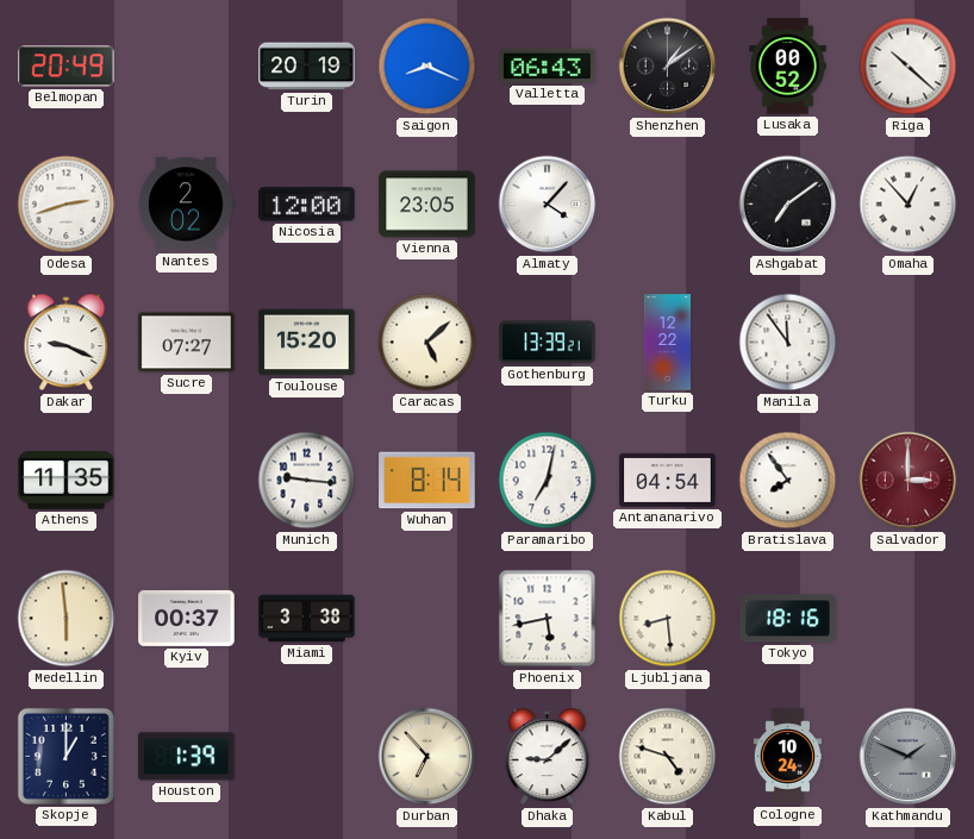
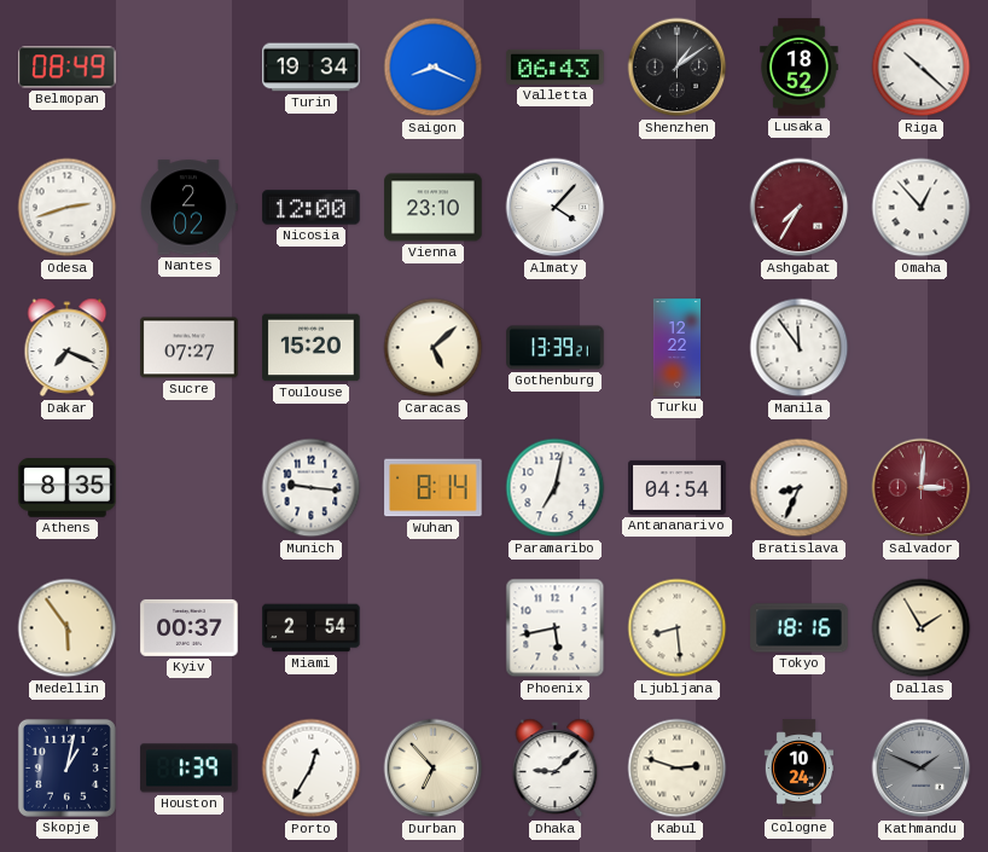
Belmopan: 20:49 -> 08:49
Turin: 20:19 -> 19:34
Lusaka: 00:52 -> 18:52
Vienna: 23:05 -> 23:10
Ashgabat: 7:09 -> 7:35
Ashgabat dial: black -> burgundy
Dakar: 9:19 -> 7:19
Athens: 11:35 -> 8:35
Bratislava: 7:54 -> 8:34
Salvador: 3:00 -> 3:01
Medellin: 5:59 -> 5:54
Miami: 3:38 -> 2:54
Dallas: none -> 1:55
Skopje: 1:00 -> 1:02
Porto: none -> 12:35
Kabul: 4:48 -> 2:48
